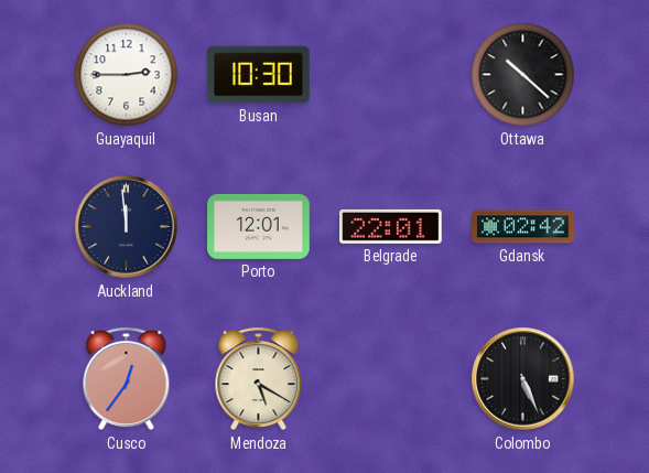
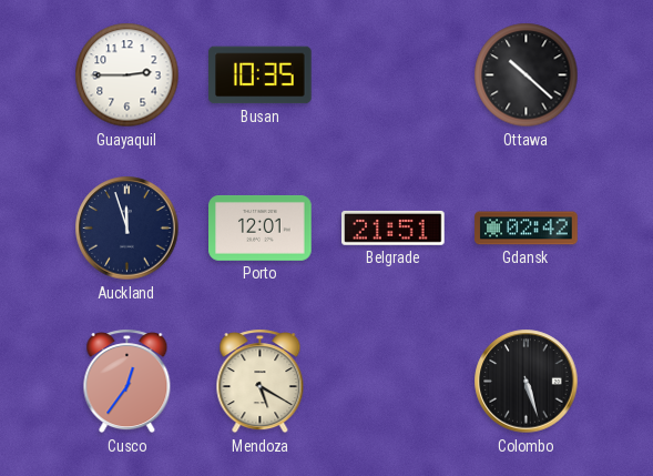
Busan: 10:30 -> 10:35
Auckland: 11:59 -> 11:57
Belgrade: 22:01 -> 21:51
Colombo: 5:26 -> 5:27
